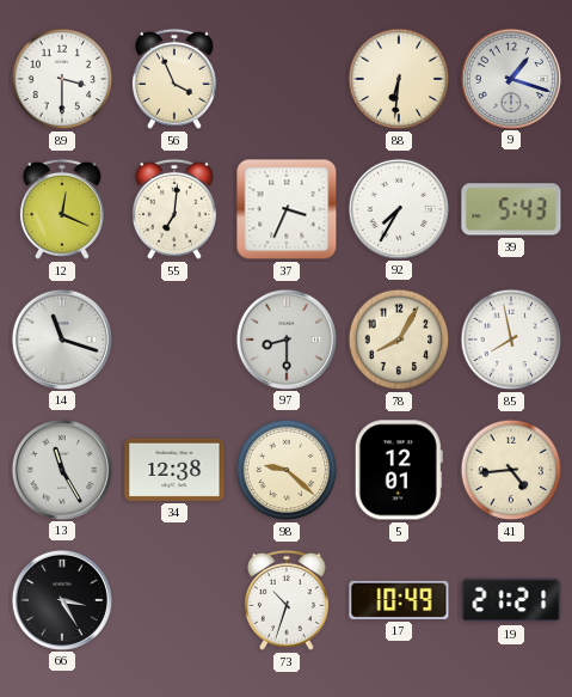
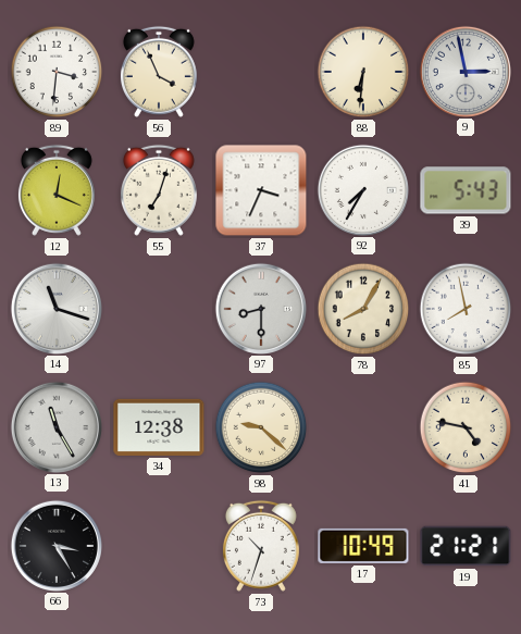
89: 3:30 -> 3:31
9: 1:18 -> 2:58
55: 7:01 -> 7:03
5: 12:01 -> none
41: 4:44 -> 4:47
